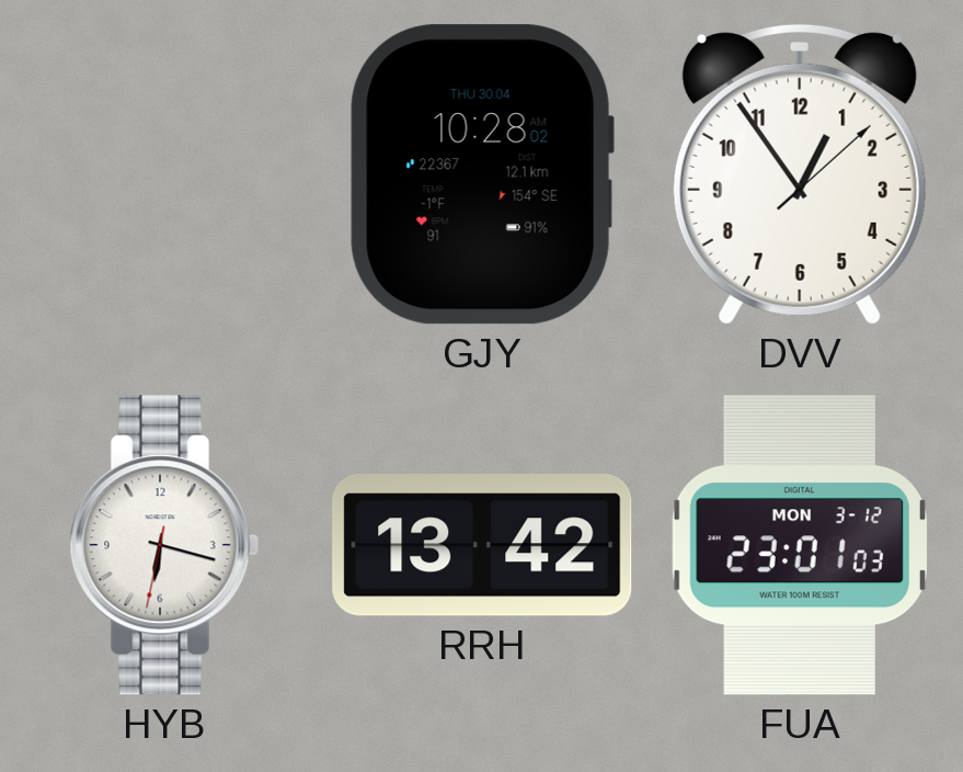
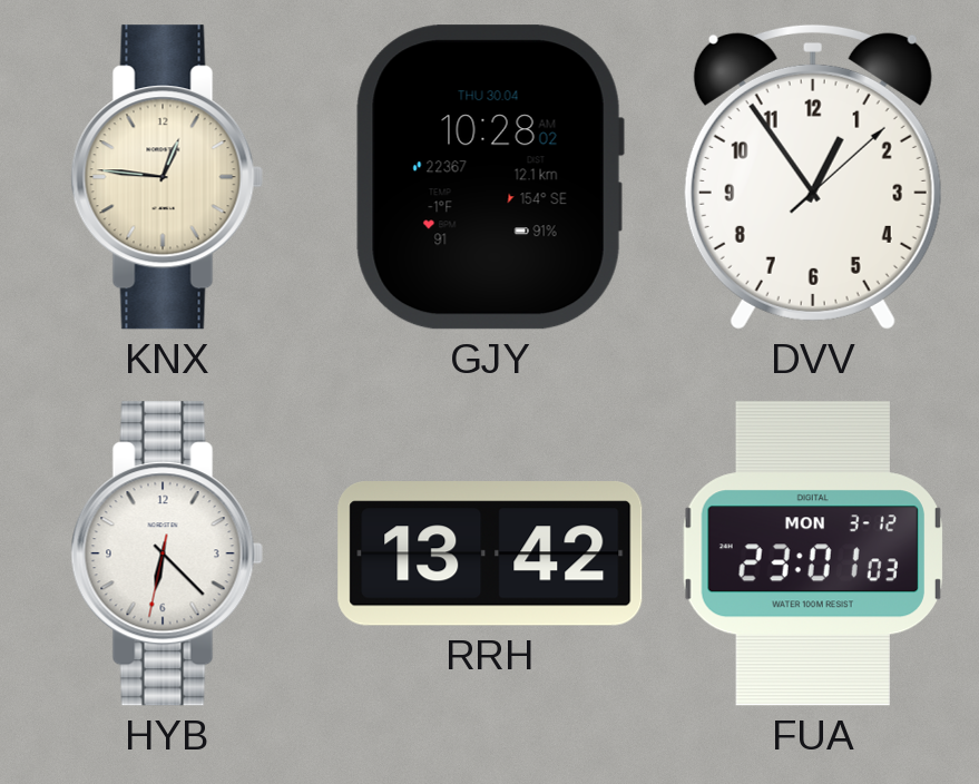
KNX: none -> 12:46
HYB: 6:17 -> 6:22
